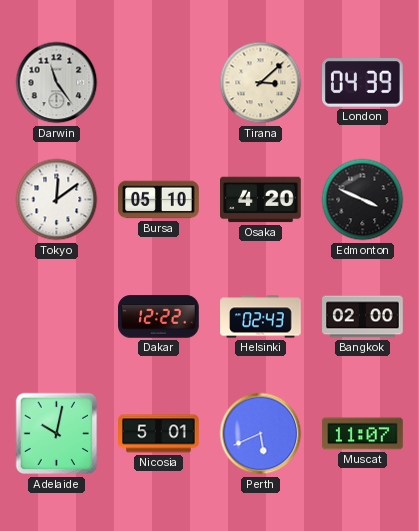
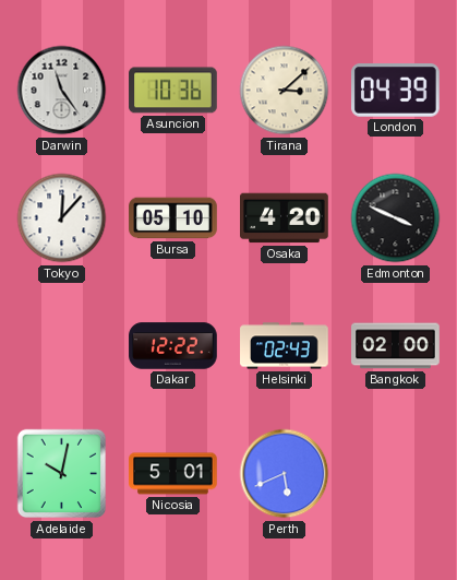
Asuncion: none -> 10:36
Tokyo: 12:09 -> 12:07
Muscat: 11:07 -> none
